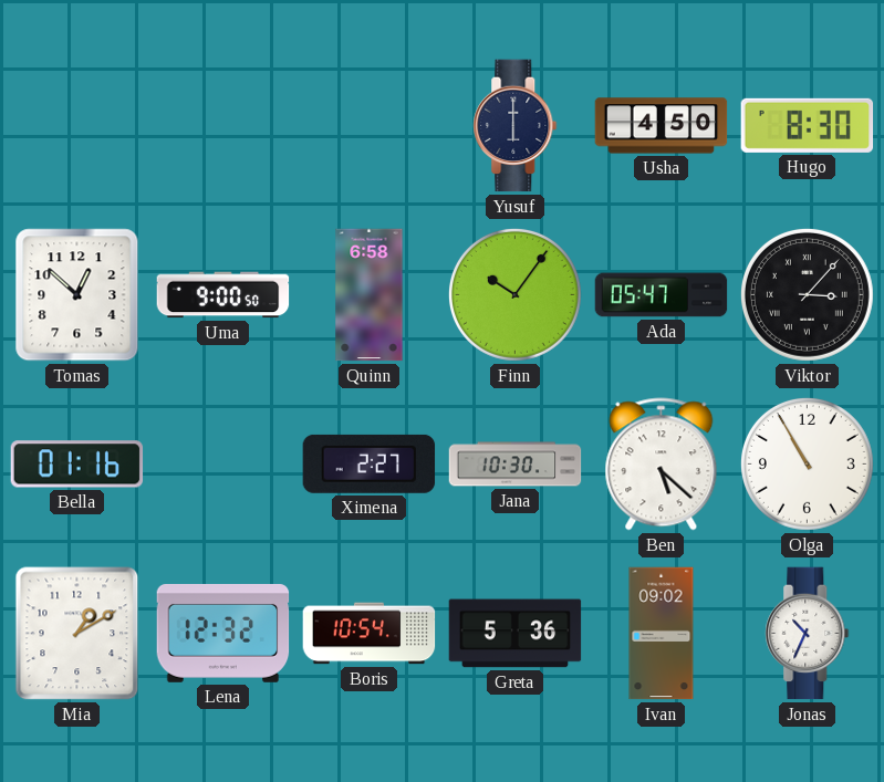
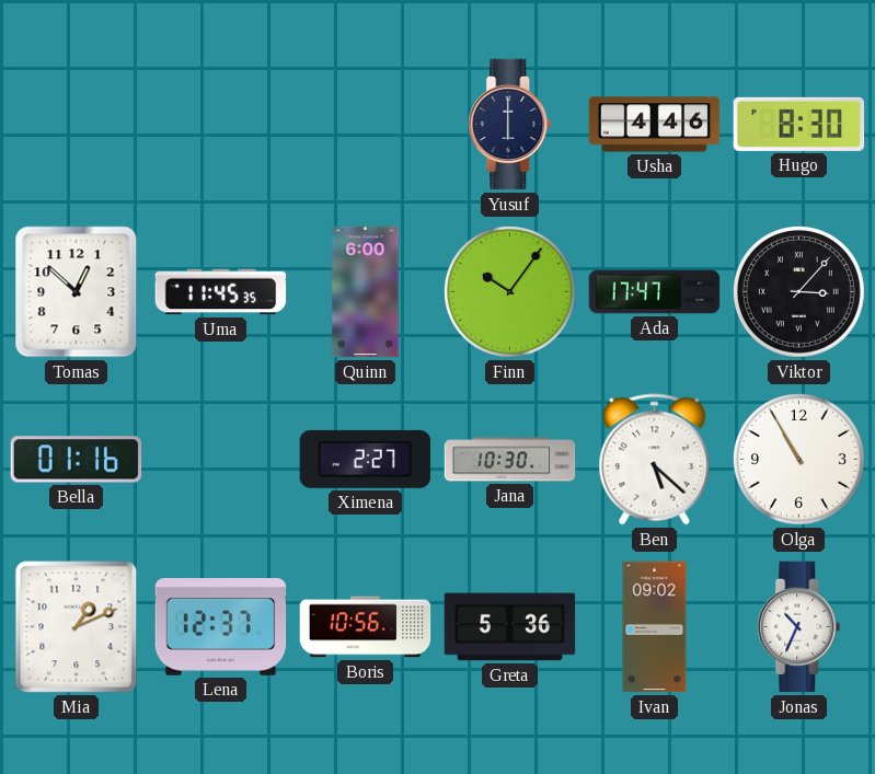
Usha: 4:50 -> 4:46
Uma: 9:00 -> 11:45
Quinn: 6:58 -> 6:00
Ada: 05:47 -> 17:47
Mia: 1:10 -> 1:11
Lena: 12:32 -> 12:37
Boris: 10:54 -> 10:56
